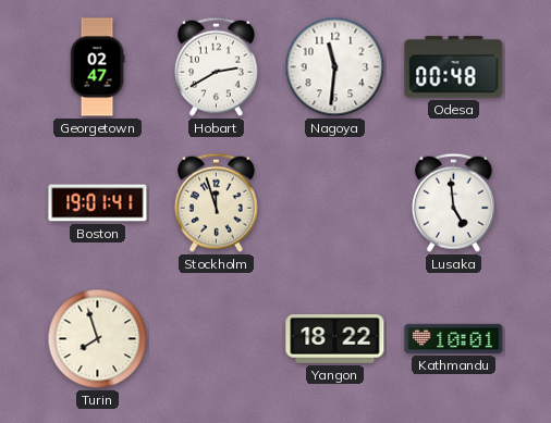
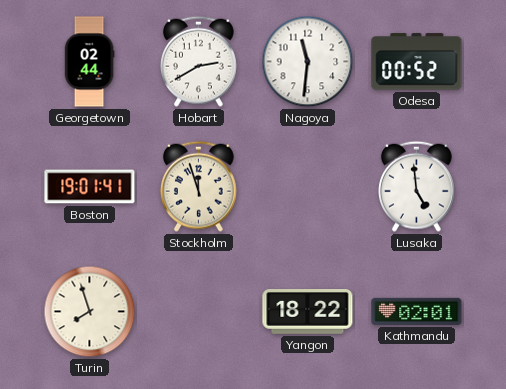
Georgetown: 02:47 -> 02:44
Odesa: 00:48 -> 00:52
Kathmandu: 10:01 -> 02:01
